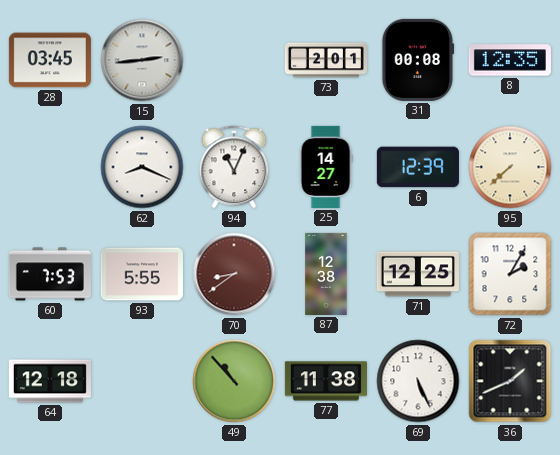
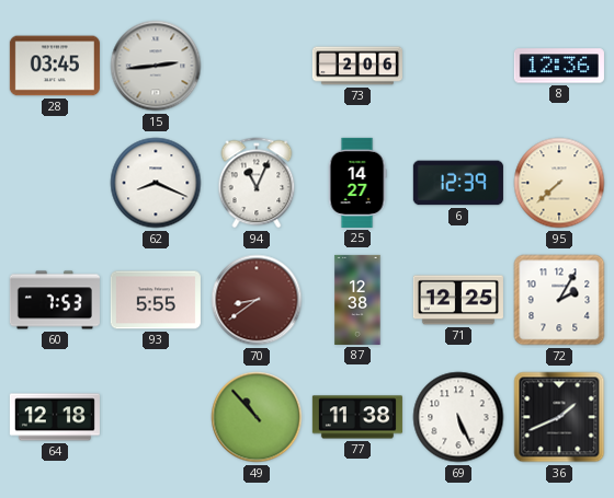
73: 2:01 -> 2:06
31: 00:08 -> none
8: 12:35 -> 12:36
